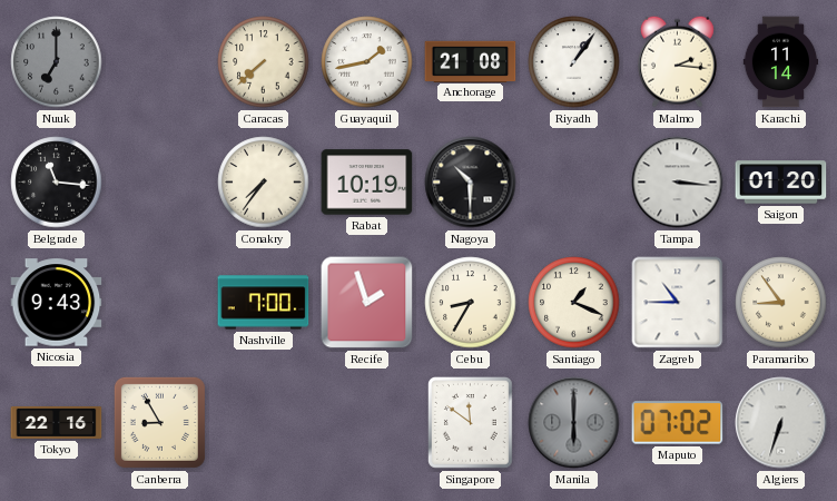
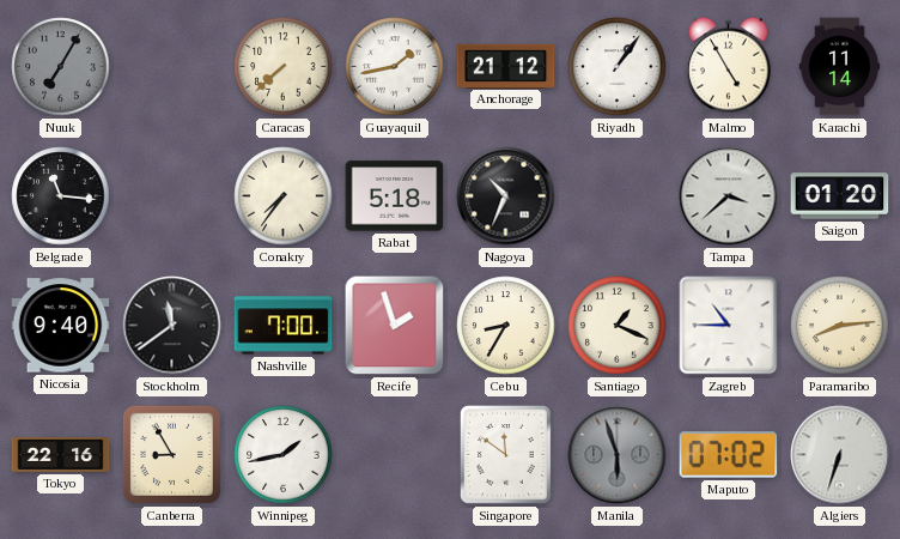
Nuuk: 7:00 -> 7:05
Anchorage: 21:08 -> 21:12
Malmo: 2:16 -> 4:55
Rabat: 10:19 -> 5:18
Nagoya: 10:30 -> 10:34
Tampa: 3:16 -> 3:38
Nicosia: 9:43 -> 9:40
Stockholm: none -> 11:39
Paramaribo: 8:54 -> 8:14
Winnipeg: none -> 1:43
Manila: 6:00 -> 5:57
